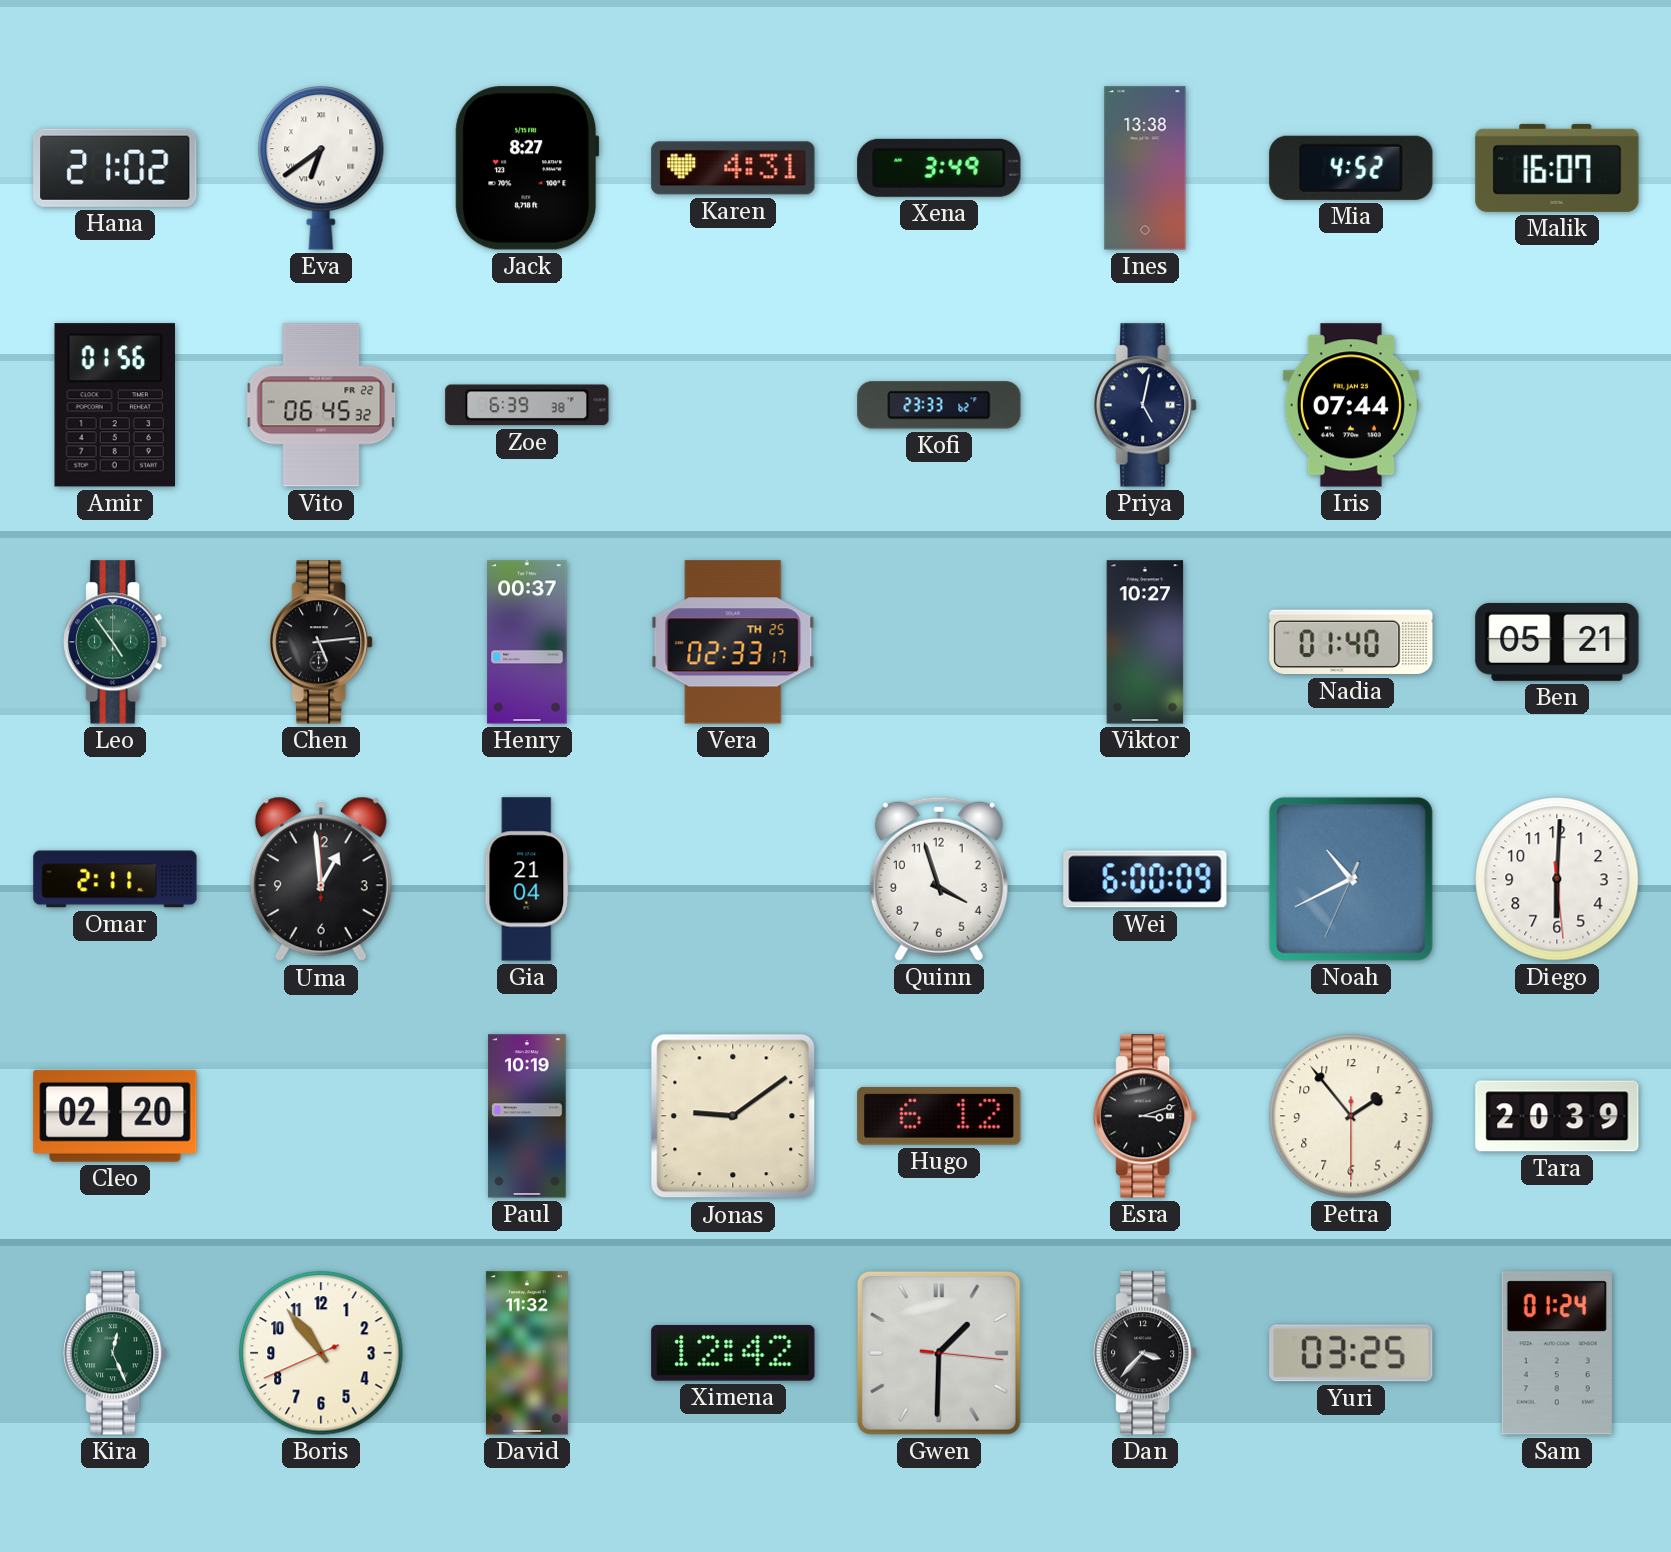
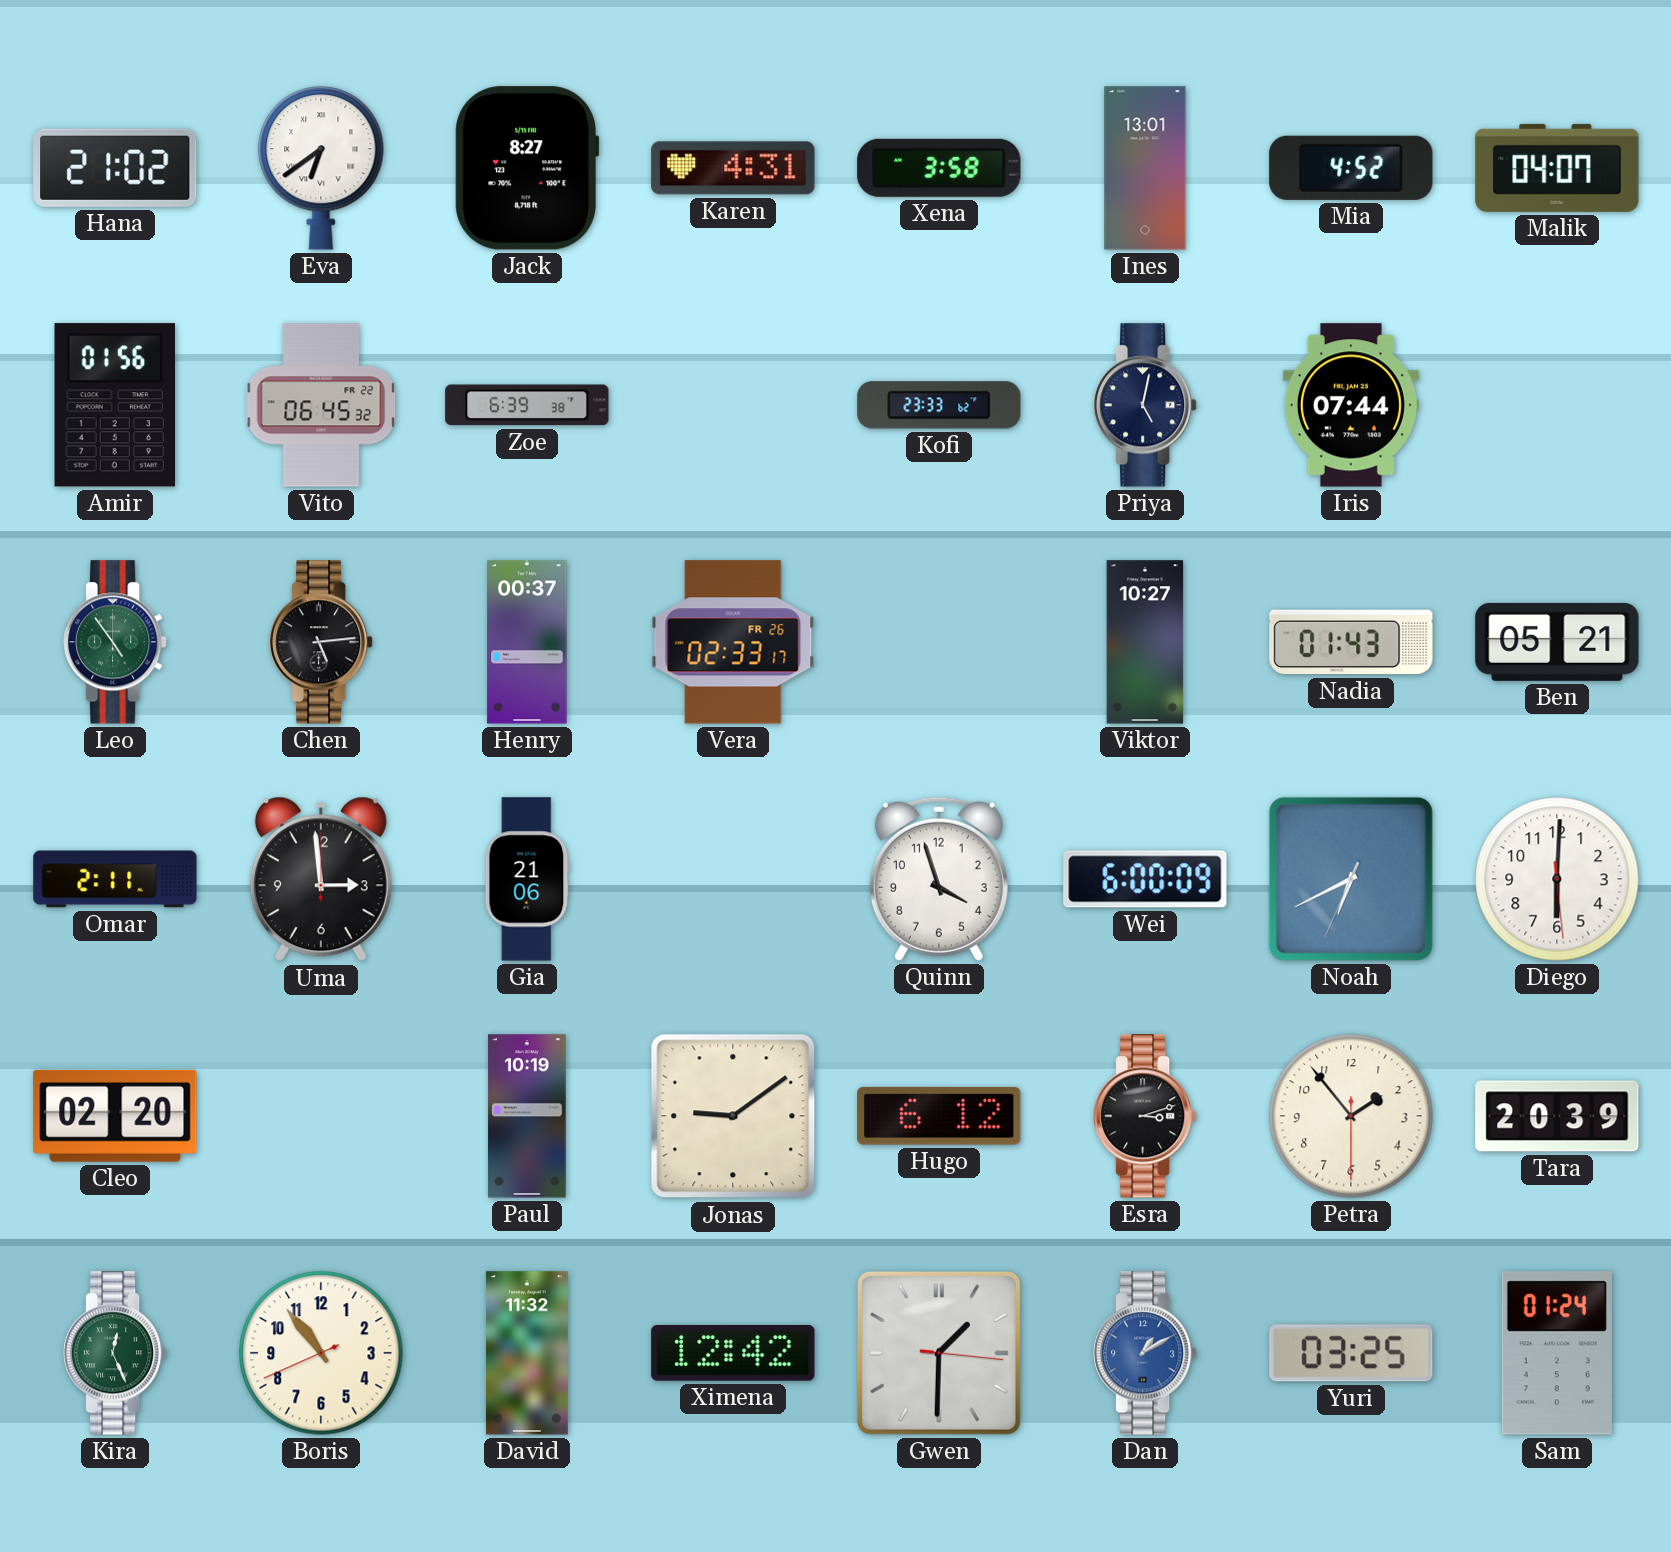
Xena: 3:49 -> 3:58
Ines: 13:38 -> 13:01
Malik: 16:07 -> 04:07
Vera date: TH 25 -> FR 26
Nadia: 01:40 -> 01:43
Uma: 12:59 -> 2:59
Gia: 21:04 -> 21:06
Noah: 10:40 -> 6:40
Dan: 3:37 -> 1:10
Dan dial: black -> blue
